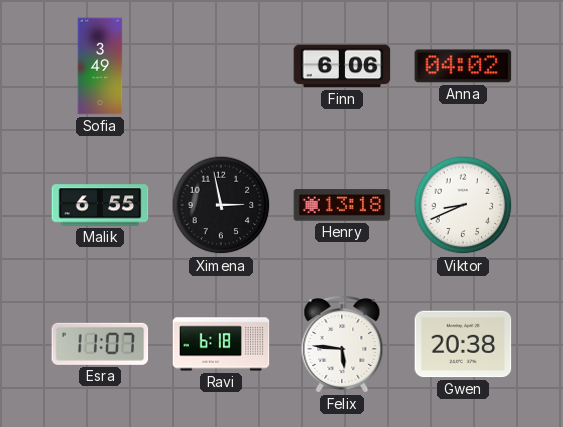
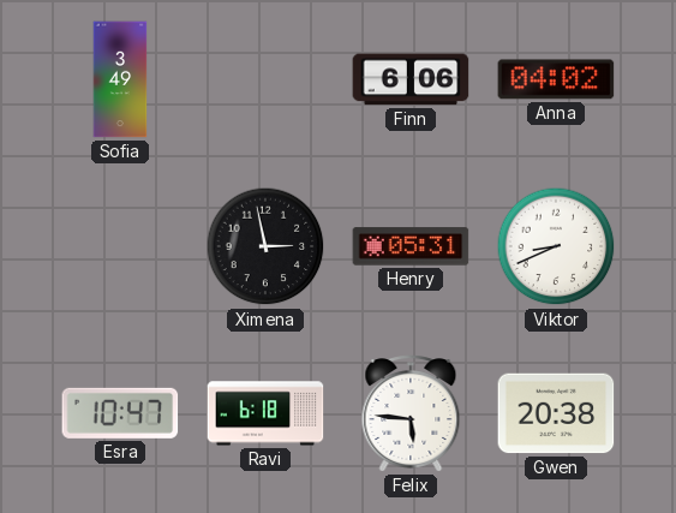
Malik: 6:55 -> none
Henry: 13:18 -> 05:31
Esra: 11:07 -> 10:47
